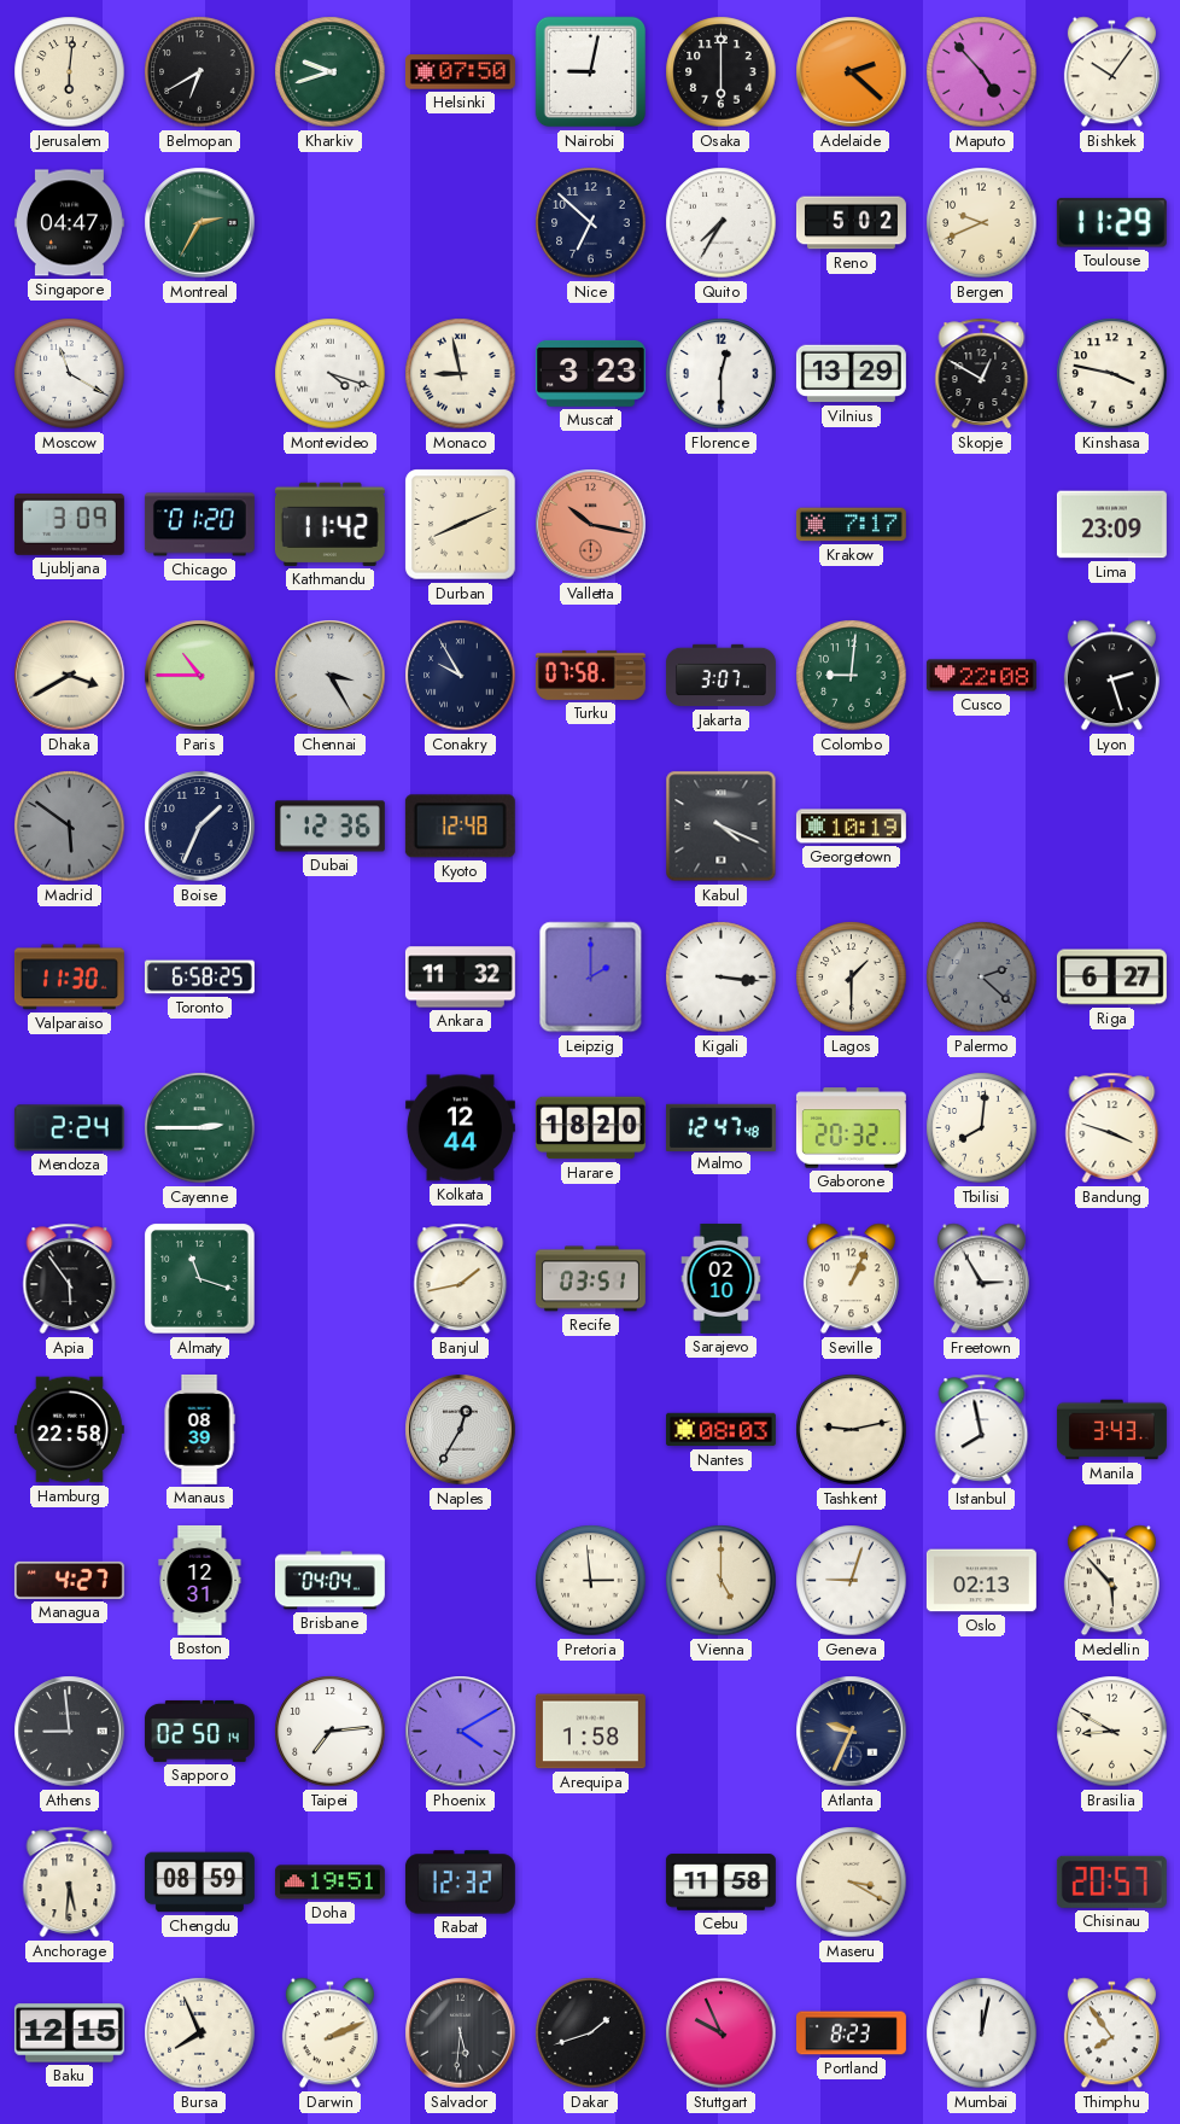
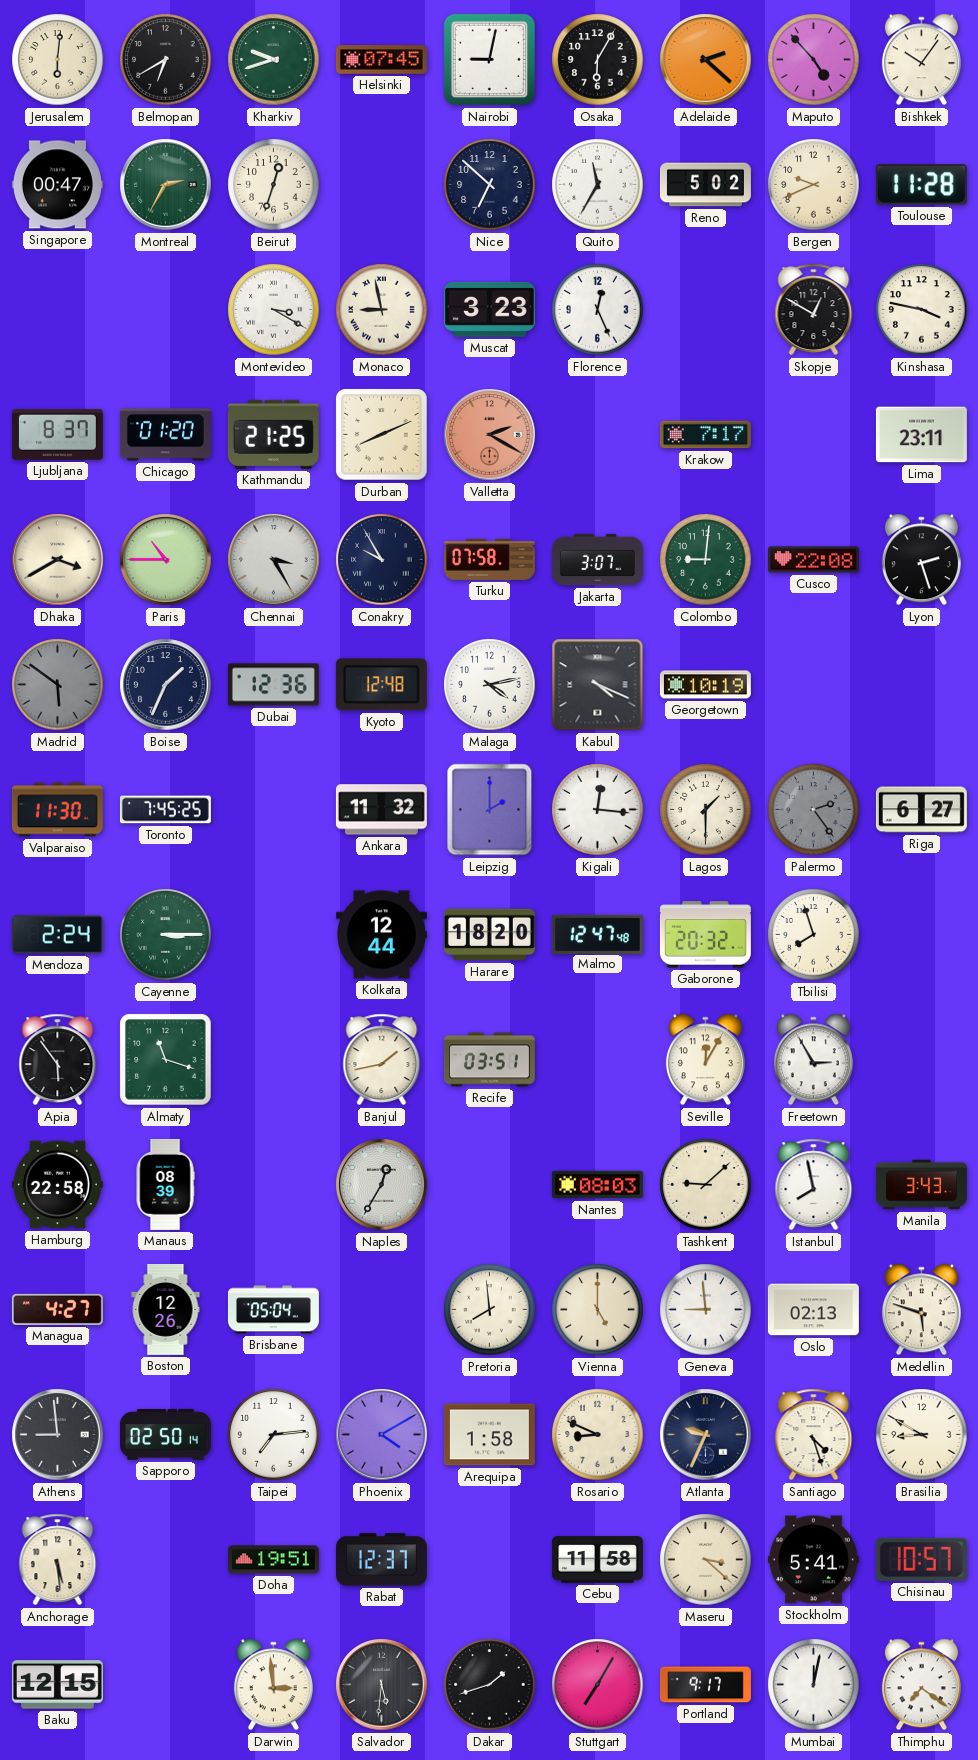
Helsinki: 07:50 -> 07:45
Osaka: 6:00 -> 6:05
Singapore: 04:47 -> 00:47
Beirut: none -> 12:33
Quito: 7:35 -> 11:35
Toulouse: 11:29 -> 11:28
Moscow: 11:20 -> none
Montevideo: 4:18 -> 3:20
Florence: 12:30 -> 12:26
Vilnius: 13:29 -> none
Ljubljana: 3:09 -> 8:37
Kathmandu: 11:42 -> 21:25
Valletta: 10:17 -> 2:20
Lima: 23:09 -> 23:11
Malaga: none -> 4:13
Toronto: 6:58 -> 7:45
Kigali: 3:16 -> 12:16
Palermo: 2:22 -> 2:24
Cayenne: 2:45 -> 3:15
Tbilisi: 8:01 -> 7:57
Bandung: 3:48 -> none
Sarajevo: 02:10 -> none
Seville: 1:04 -> 12:05
Tashkent: 9:13 -> 9:08
Boston: 12:31 -> 12:26
Brisbane: 04:04 -> 05:04
Pretoria: 2:59 -> 7:59
Geneva: 9:03 -> 8:59
Medellin: 5:53 -> 5:48
Rosario: none -> 8:49
Santiago: none -> 4:27
Anchorage: 5:31 -> 5:29
Chengdu: 08:59 -> none
Rabat: 12:32 -> 12:37
Maseru: 3:20 -> 3:22
Stockholm: none -> 5:41
Chisinau: 20:57 -> 10:57
Bursa: 7:56 -> none
Darwin: 2:11 -> 2:59
Stuttgart: 9:56 -> 7:05
Portland: 8:23 -> 9:17
Thimphu: 7:54 -> 7:21
